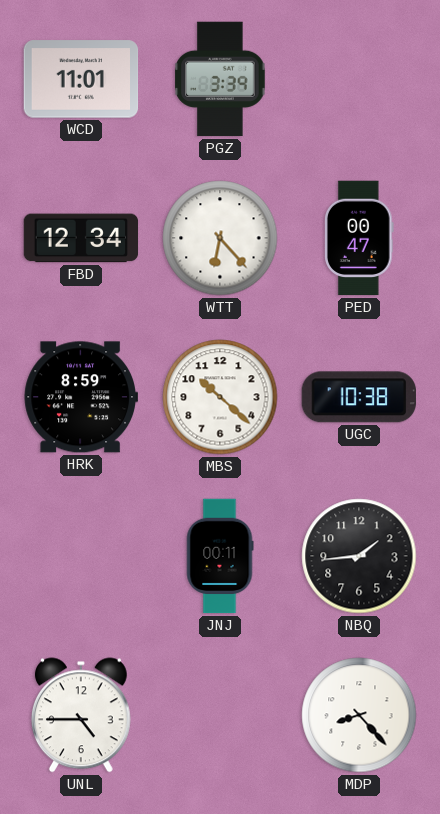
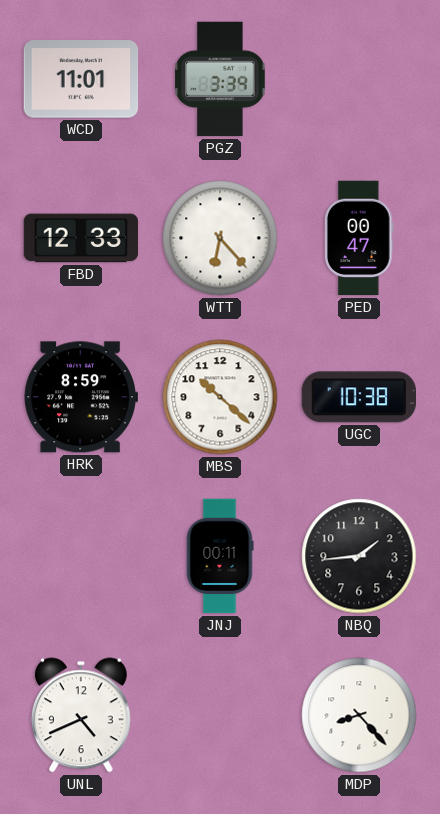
FBD: 12:34 -> 12:33
UNL: 4:45 -> 4:41
